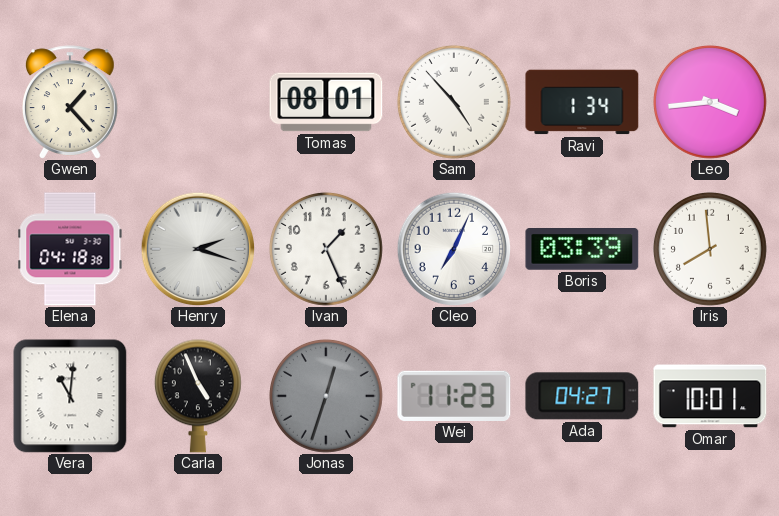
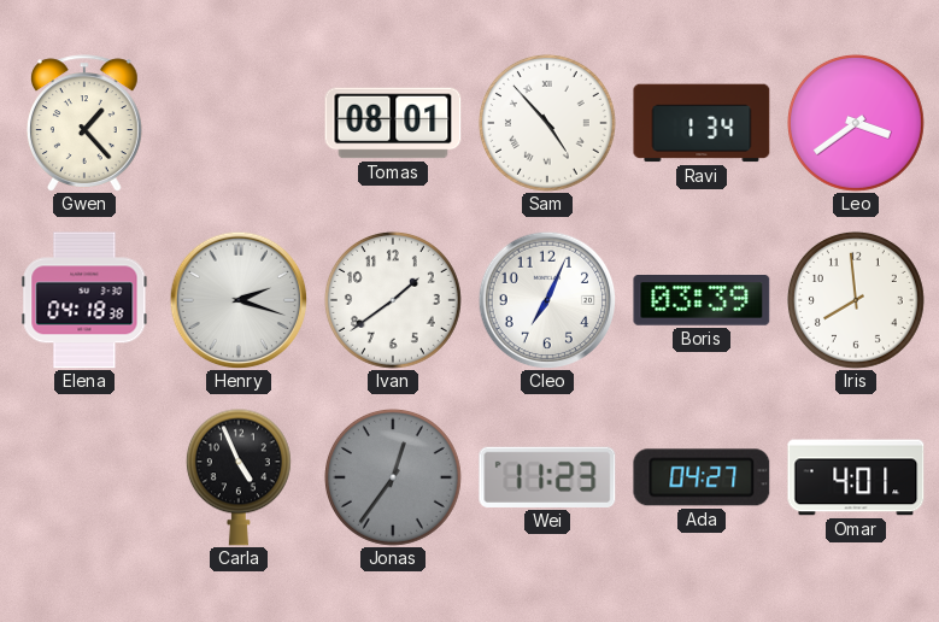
Leo: 3:44 -> 3:39
Ivan: 1:26 -> 1:39
Vera: 11:01 -> none
Jonas: 12:33 -> 12:36
Omar: 10:01 -> 4:01
